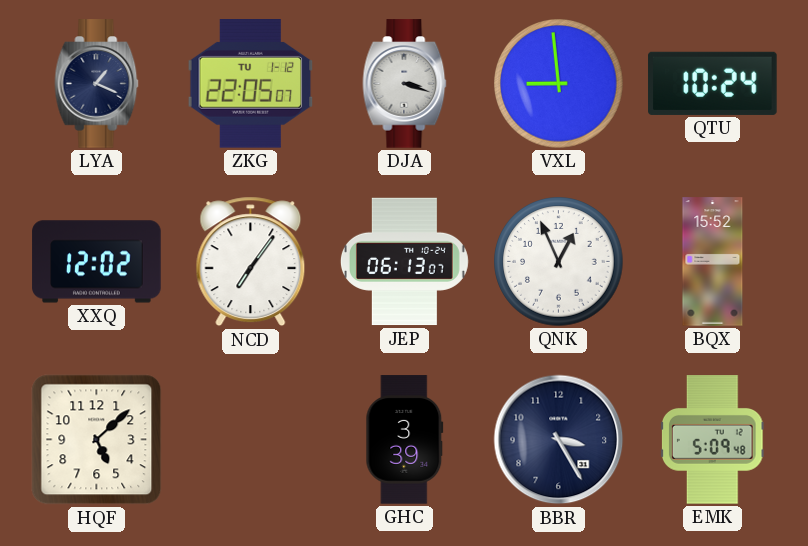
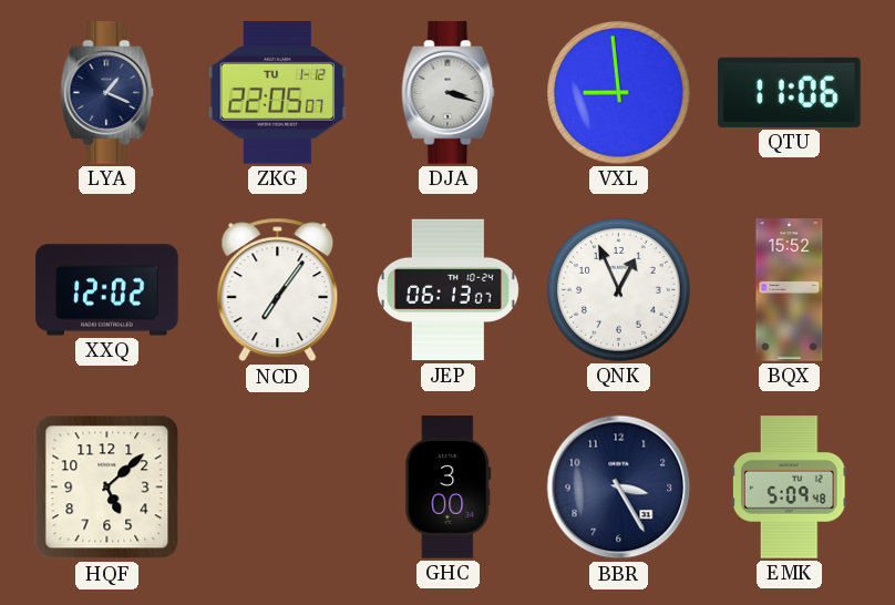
QTU: 10:24 -> 11:06
GHC: 3:39 -> 3:00
